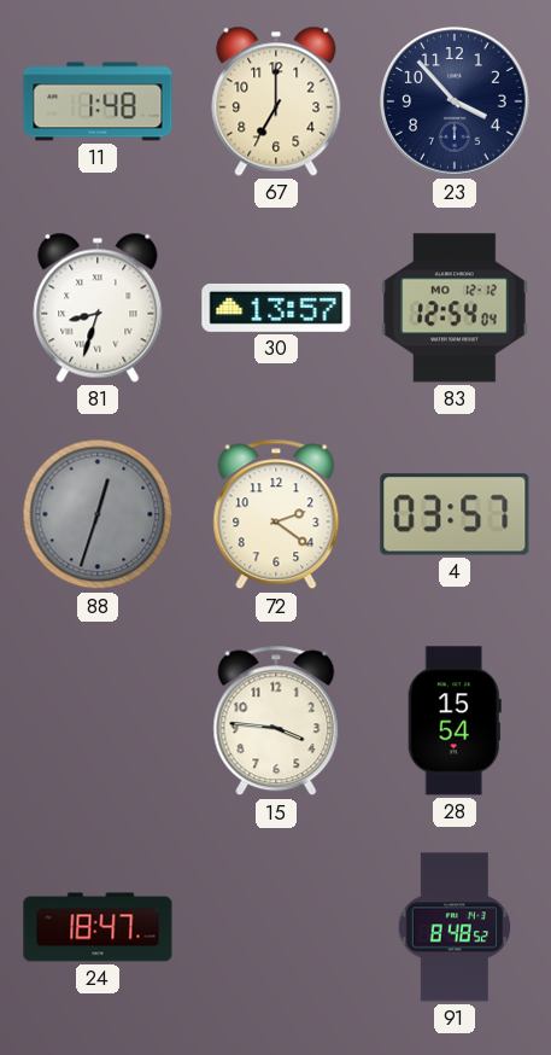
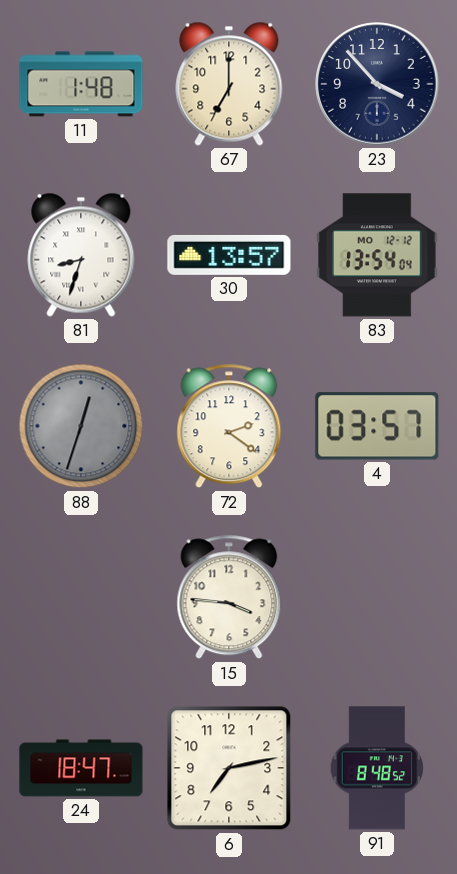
83: 12:54 -> 13:54
28: 15:54 -> none
6: none -> 7:13
